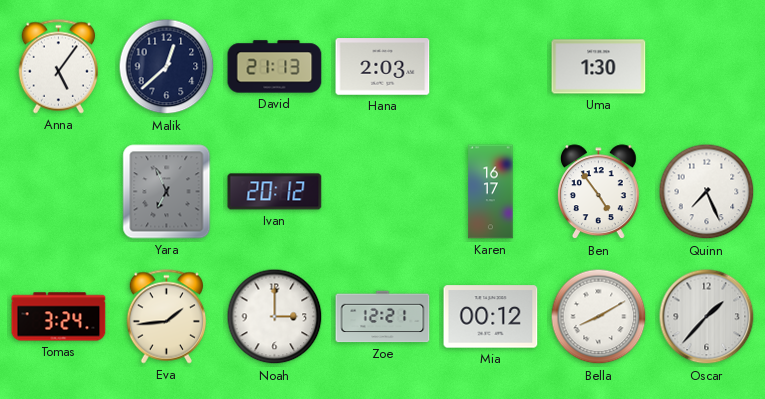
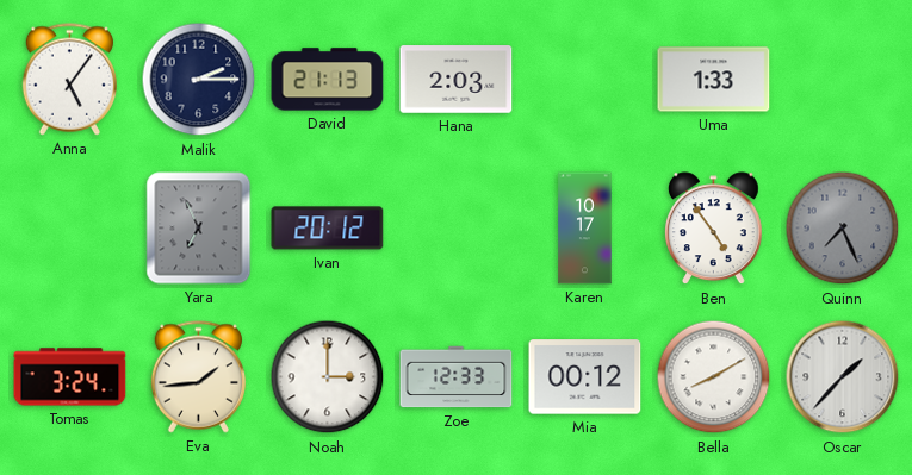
Malik: 12:38 -> 2:15
Uma: 1:30 -> 1:33
Karen: 16:17 -> 10:17
Quinn dial: white -> grey
Zoe: 12:21 -> 12:33
